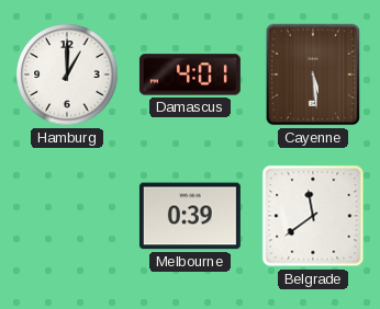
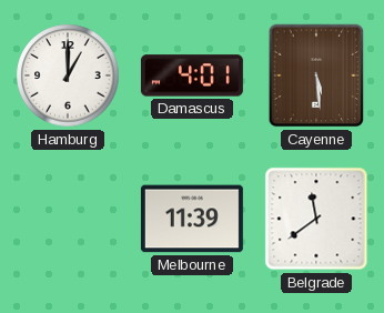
Melbourne: 0:39 -> 11:39
